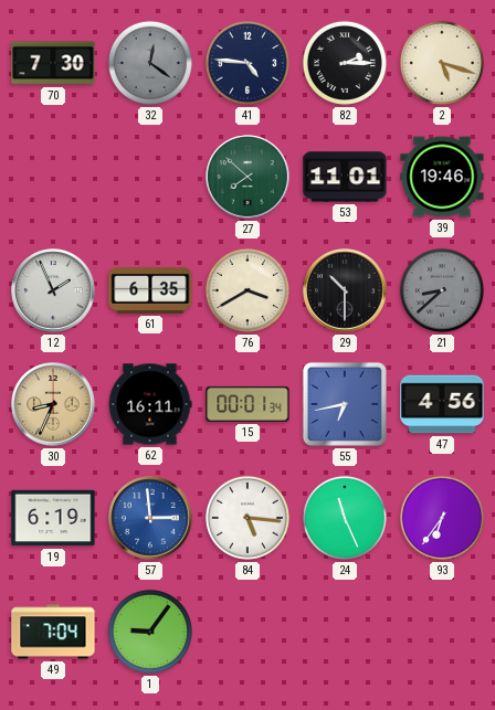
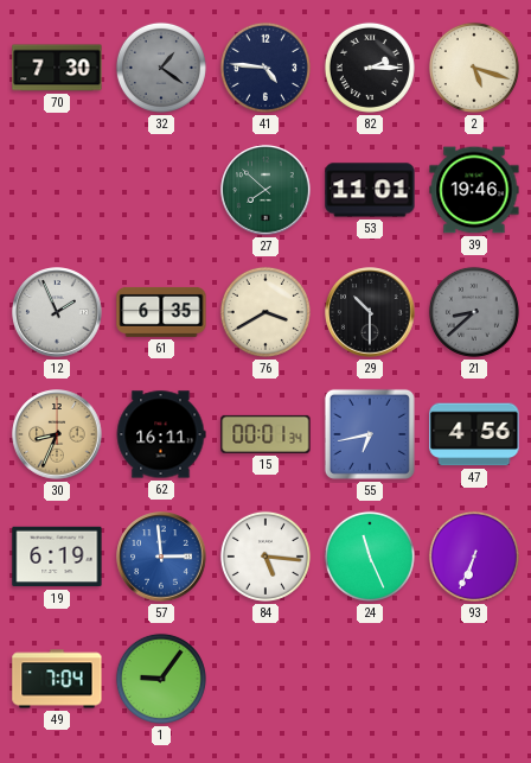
32: 12:21 -> 1:21
93: 6:36 -> 6:34
